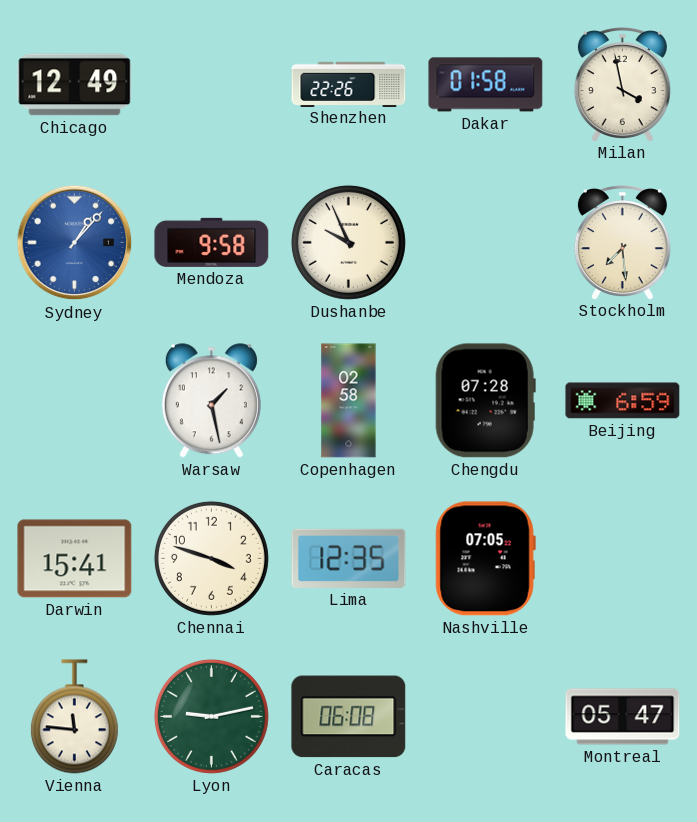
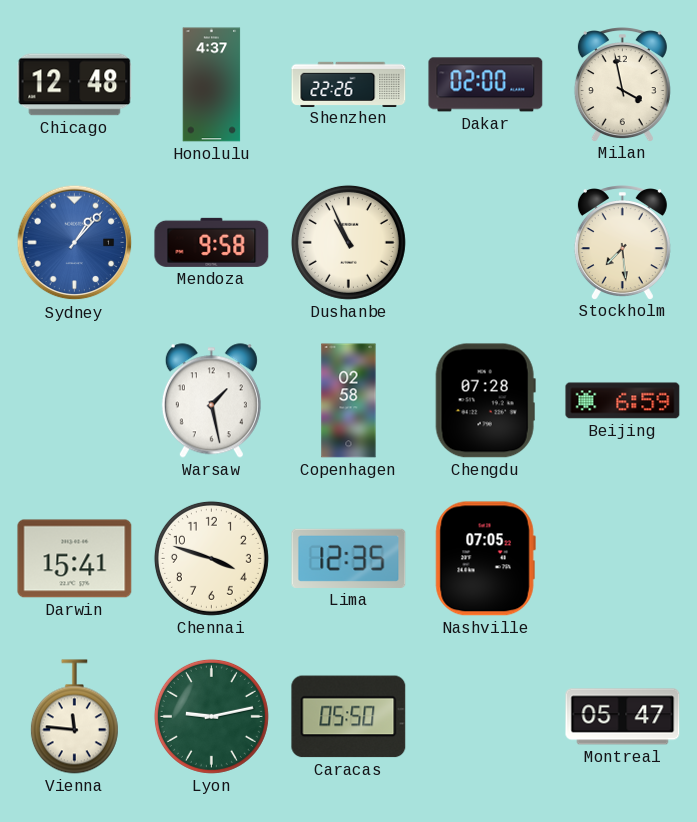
Chicago: 12:49 -> 12:48
Honolulu: none -> 4:37
Dakar: 01:58 -> 02:00
Dushanbe: 9:56 -> 10:56
Caracas: 06:08 -> 05:50
